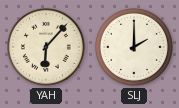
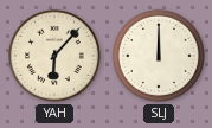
SLJ: 2:00 -> 12:00
